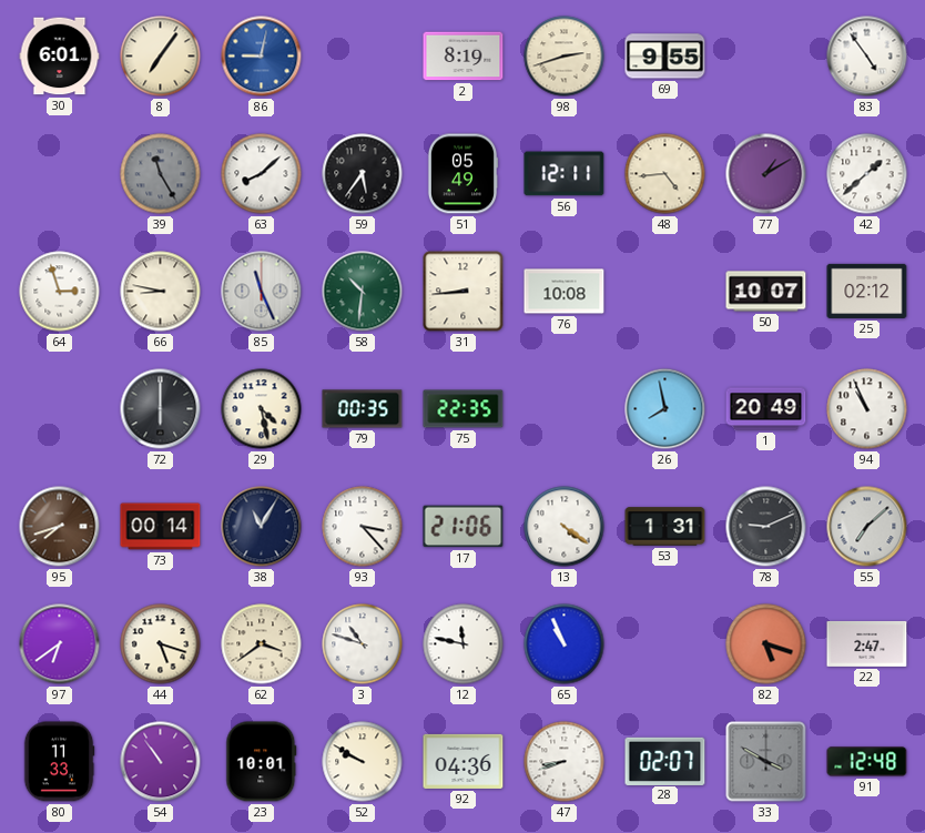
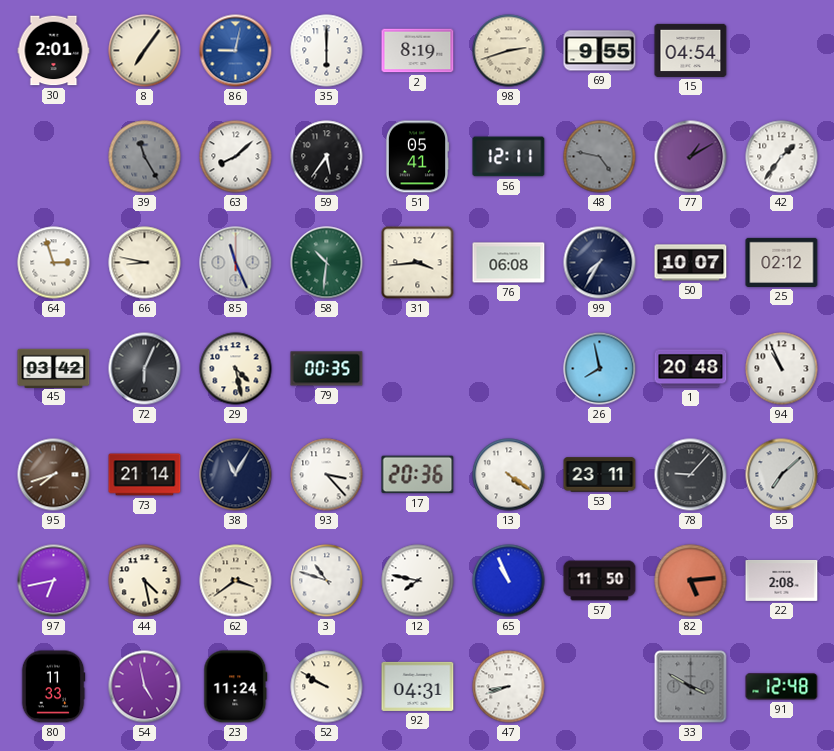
30: 6:01 -> 2:01
35: none -> 6:00
15: none -> 04:54
83: 4:54 -> none
51: 05:49 -> 05:41
48: 4:44 -> 4:47
48 dial: cream -> grey
42: 1:38 -> 1:36
31: 8:44 -> 3:44
76: 10:08 -> 06:08
99: none -> 7:35
45: none -> 03:42
72: 6:00 -> 6:04
75: 22:35 -> none
1: 20:49 -> 20:48
73: 00:14 -> 21:14
17: 21:06 -> 20:36
53: 1:31 -> 23:11
78: 9:11 -> 9:07
97: 6:39 -> 6:43
44: 5:18 -> 4:28
12: 11:47 -> 7:47
57: none -> 11:50
82: 5:18 -> 5:14
22: 2:47 -> 2:08
54: 10:54 -> 4:58
23: 10:01 -> 11:24
92: 04:36 -> 04:31
28: 02:07 -> none
